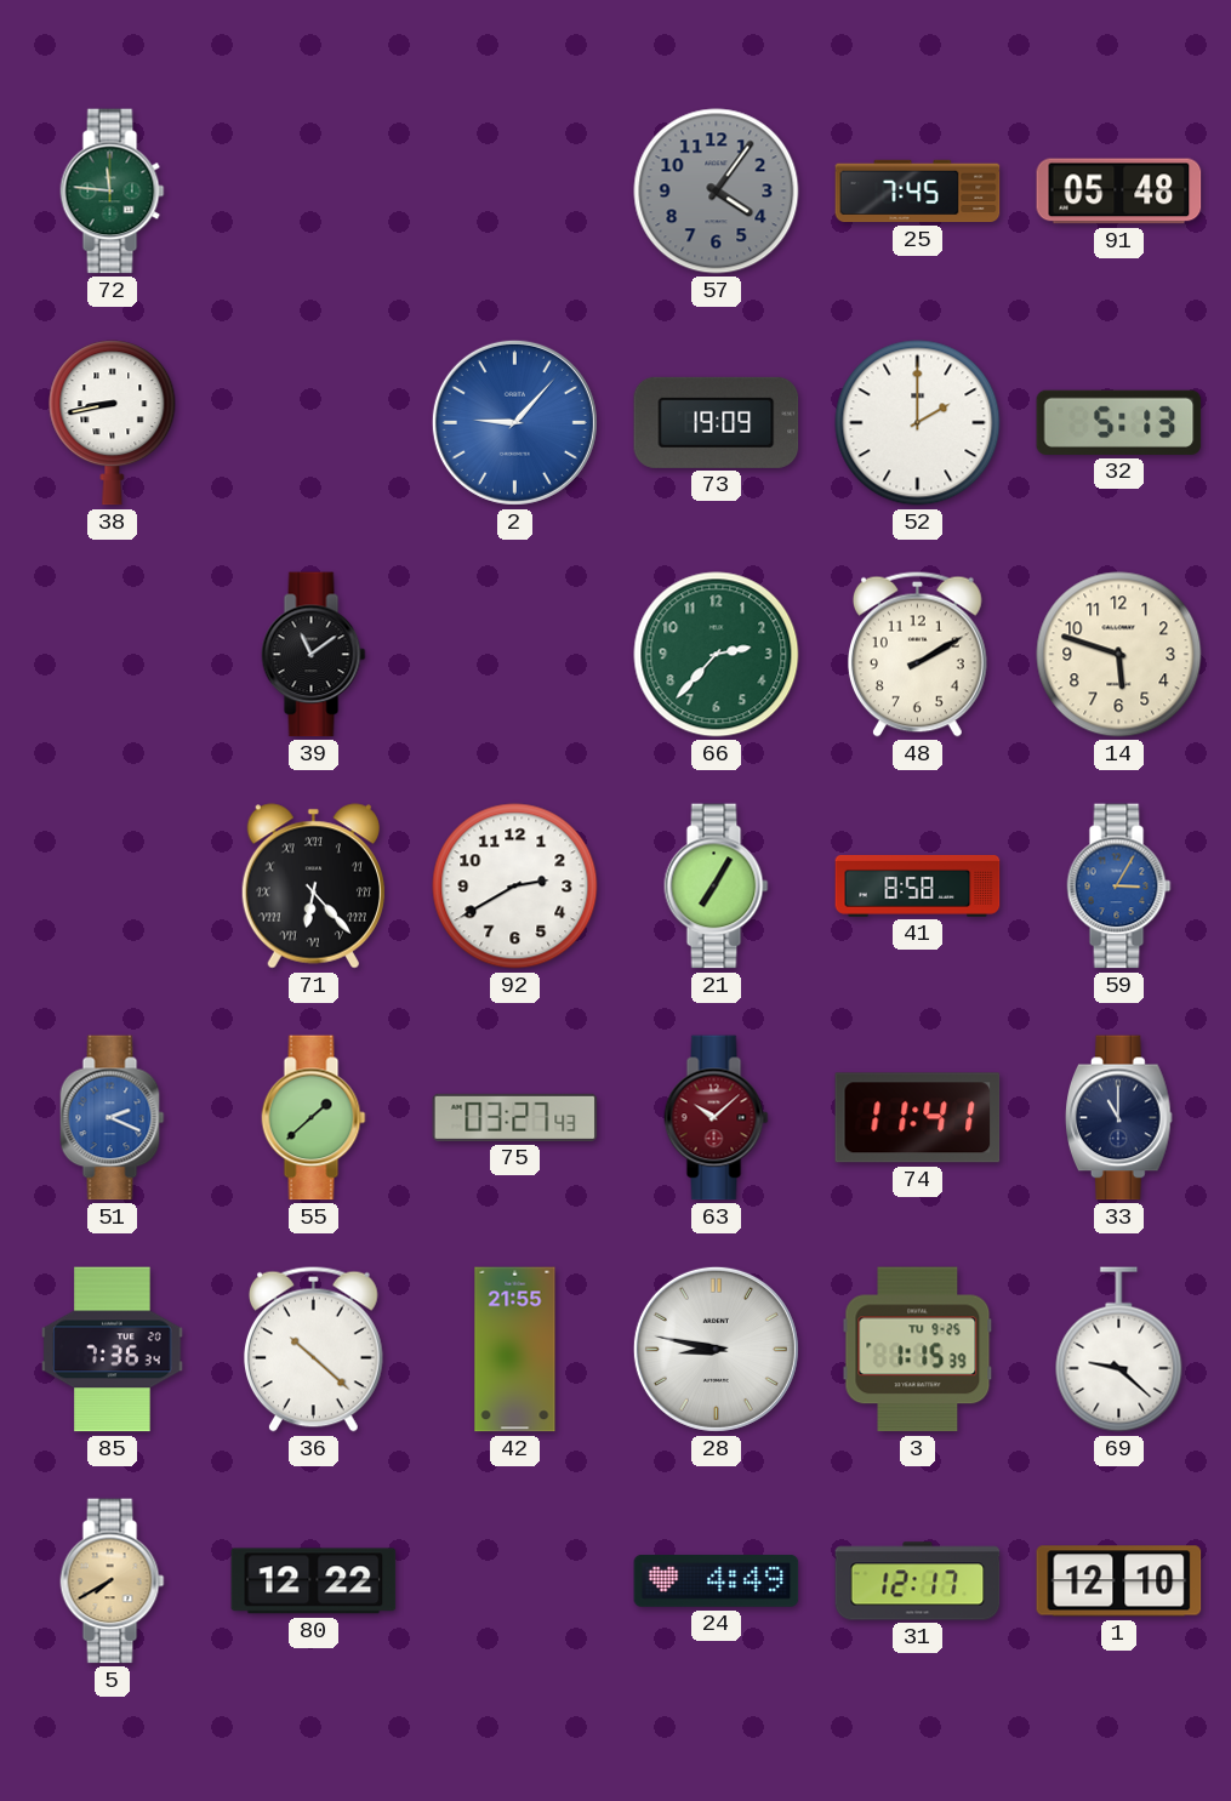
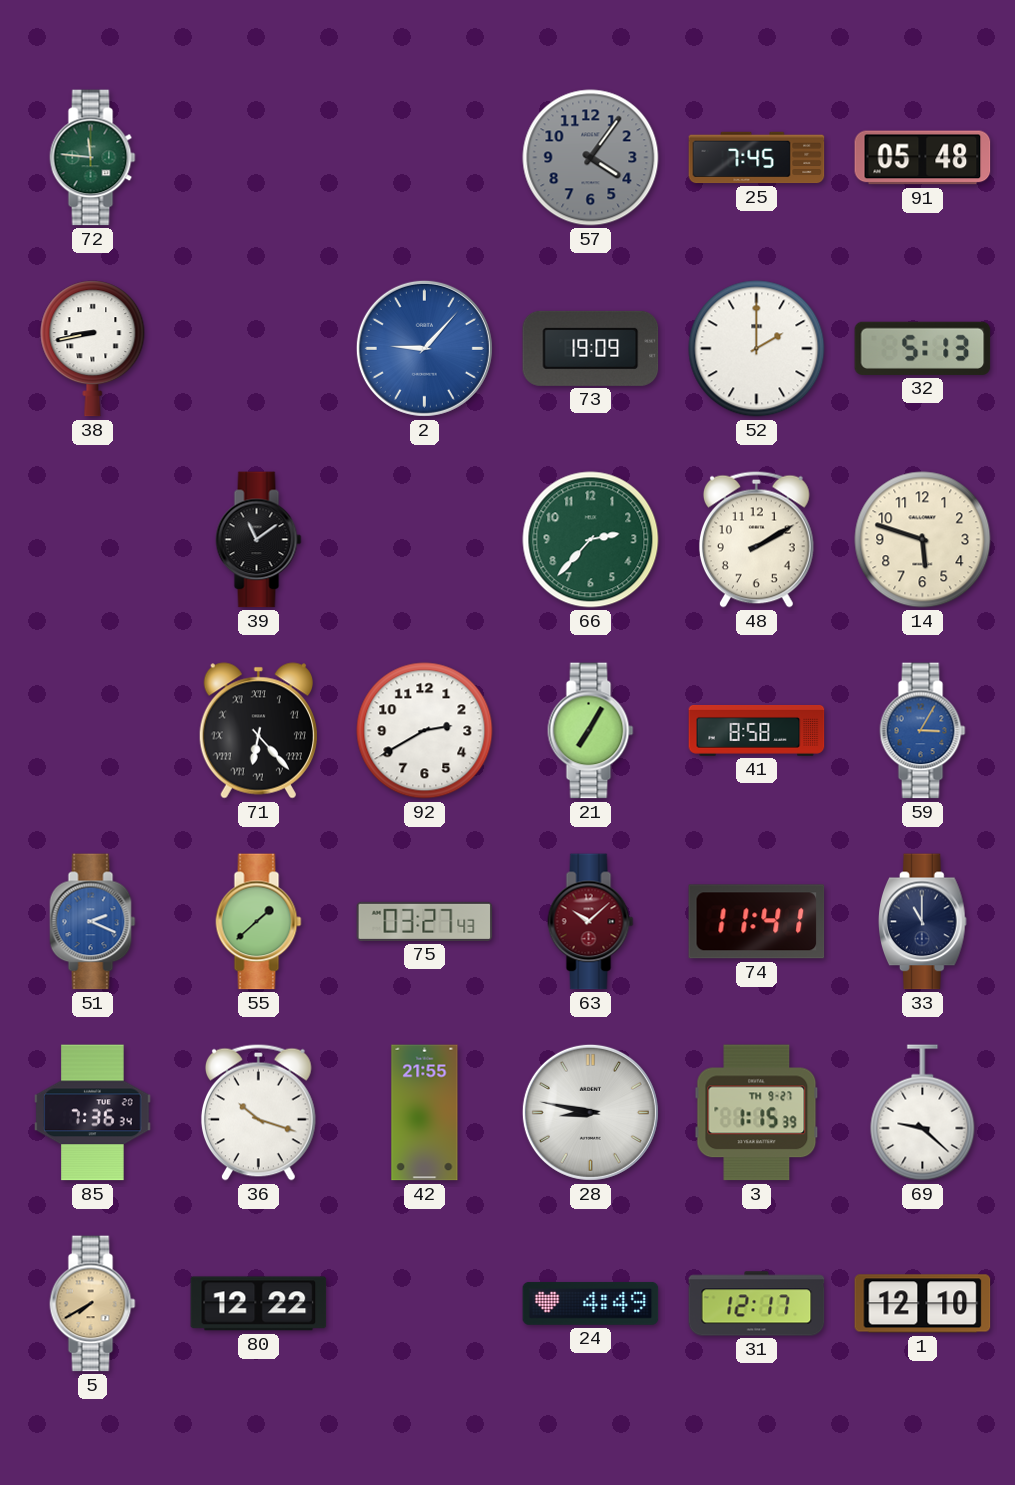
36: 10:22 -> 10:18
3 date: TU 9-25 -> TH 9-27
